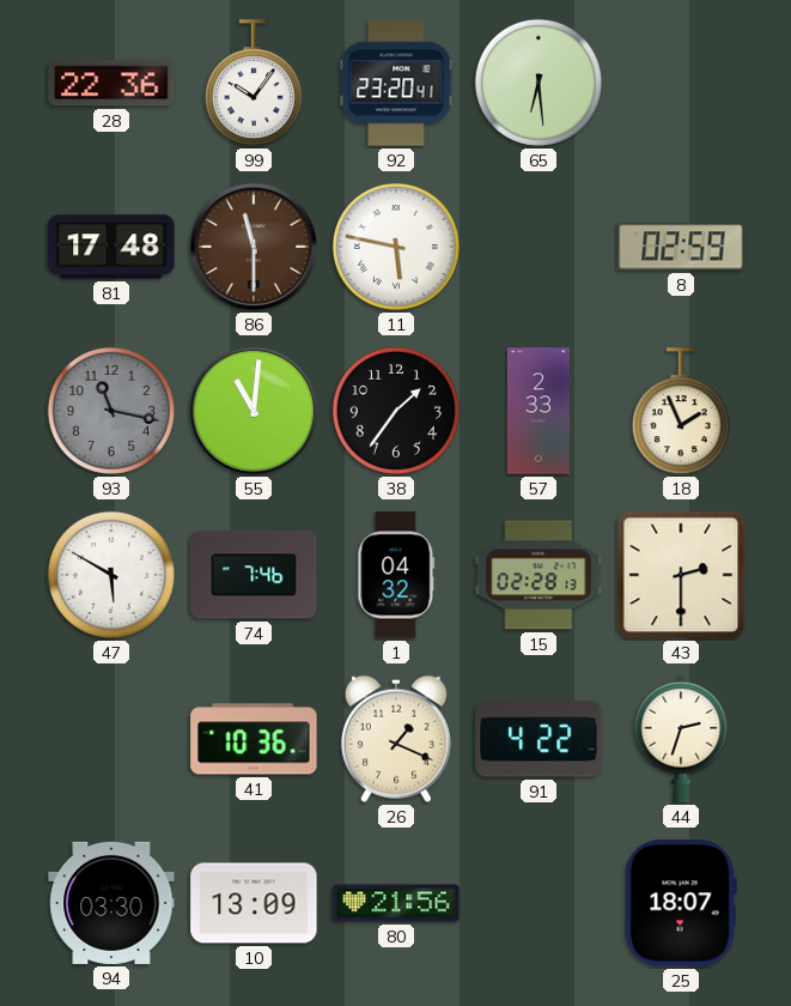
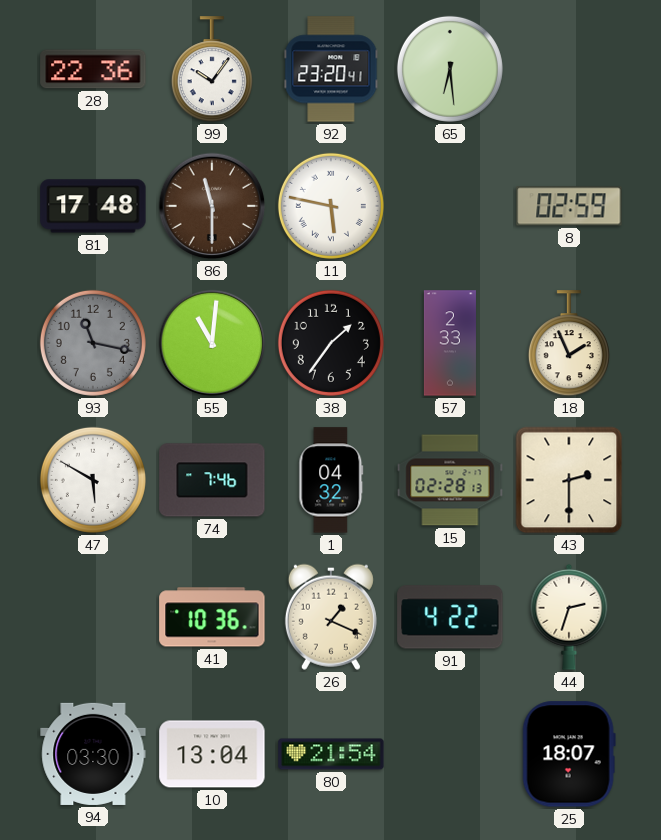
10: 13:09 -> 13:04
80: 21:56 -> 21:54
